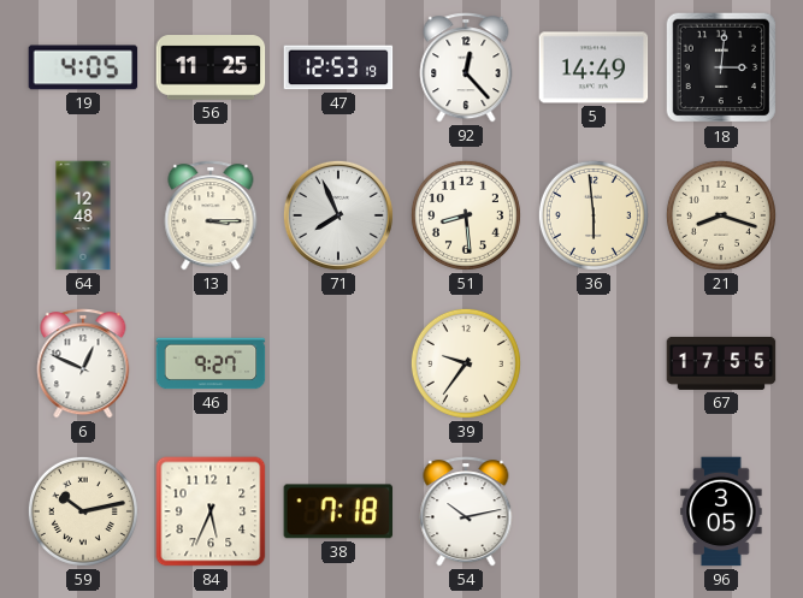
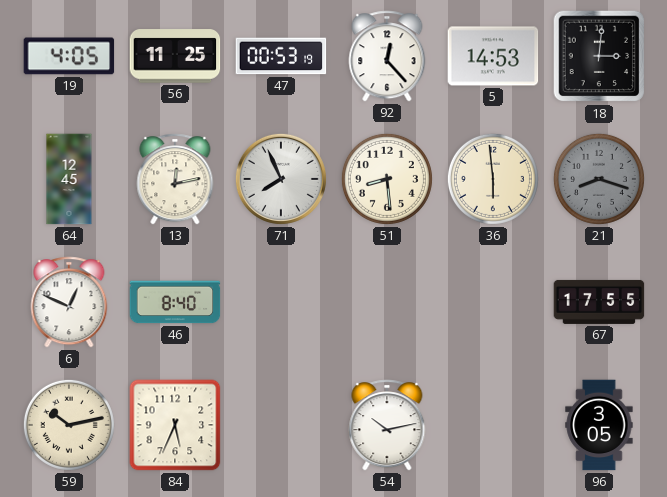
47: 12:53 -> 00:53
5: 14:49 -> 14:53
64: 12:48 -> 12:45
13: 3:15 -> 12:13
21 dial: cream -> grey
46: 9:27 -> 8:40
39: 9:36 -> none
38: 7:18 -> none
